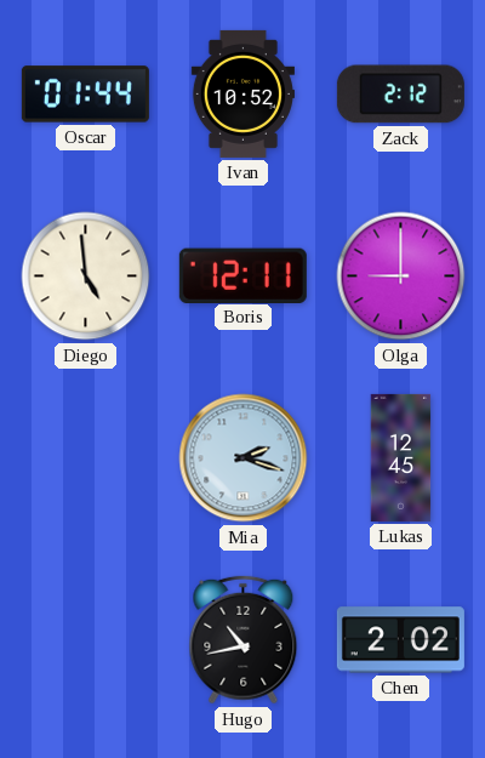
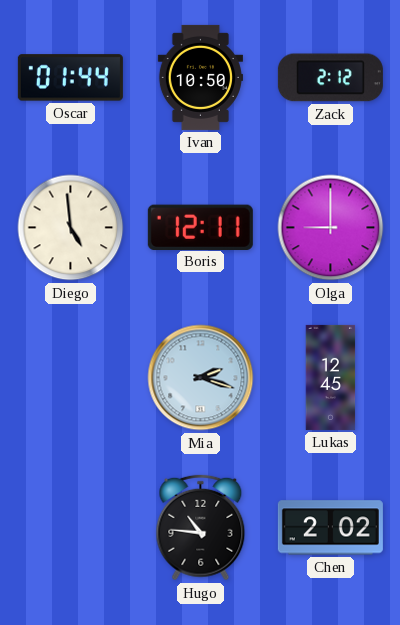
Ivan: 10:52 -> 10:50
Hugo: 10:43 -> 10:46
